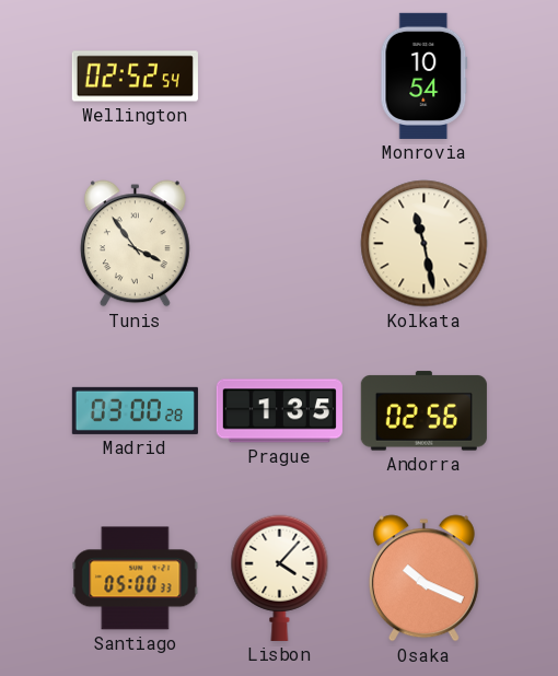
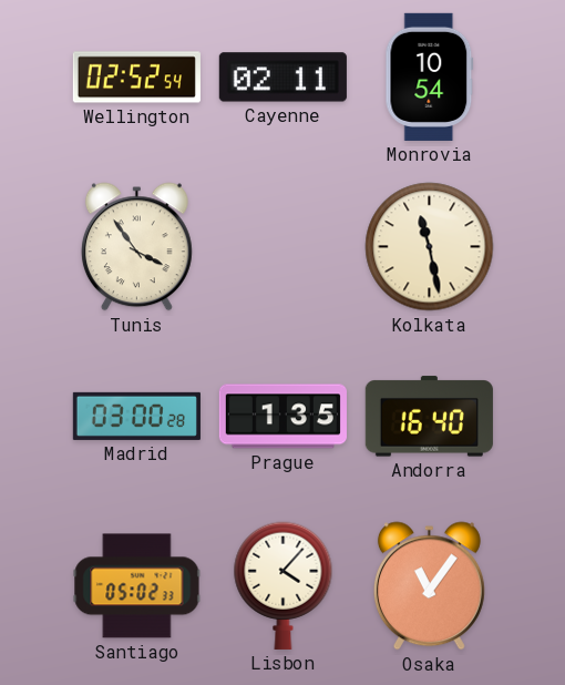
Cayenne: none -> 02:11
Andorra: 02:56 -> 16:40
Santiago: 05:00 -> 05:02
Osaka: 10:19 -> 11:06
